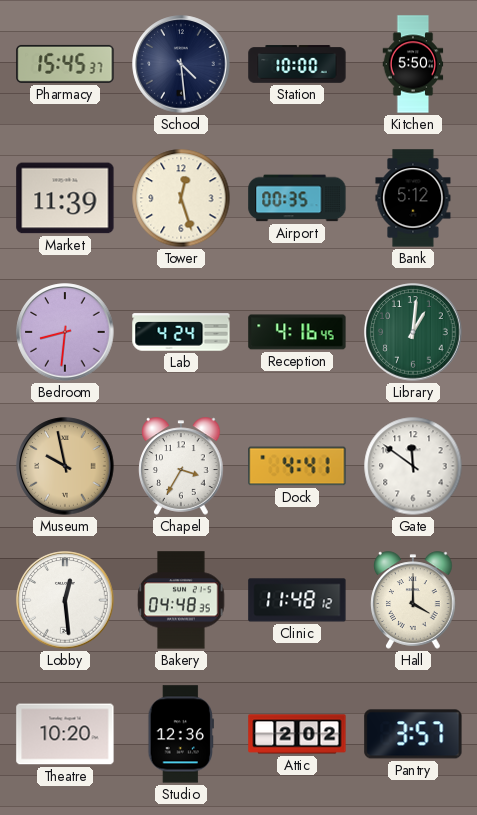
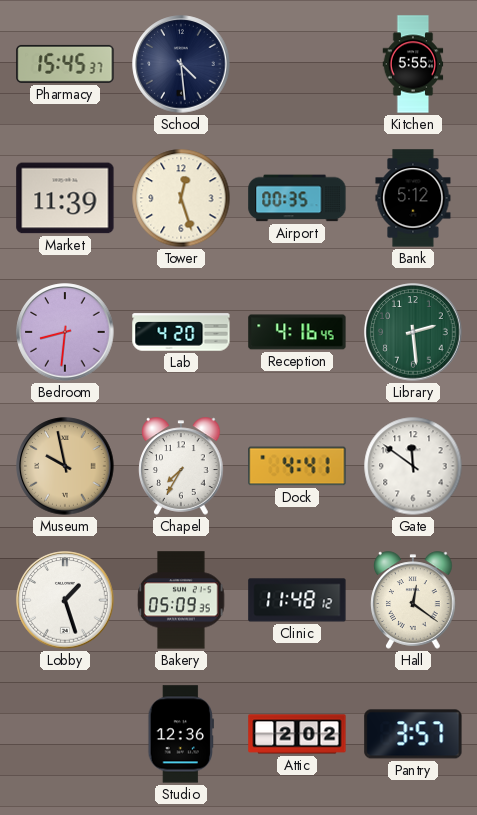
Station: 10:00 -> none
Kitchen: 5:50 -> 5:55
Lab: 4:24 -> 4:20
Library: 1:01 -> 2:29
Chapel: 3:35 -> 7:35
Lobby: 12:29 -> 1:27
Bakery: 04:48 -> 05:09
Hall: 4:00 -> 12:21
Theatre: 10:20 -> none
